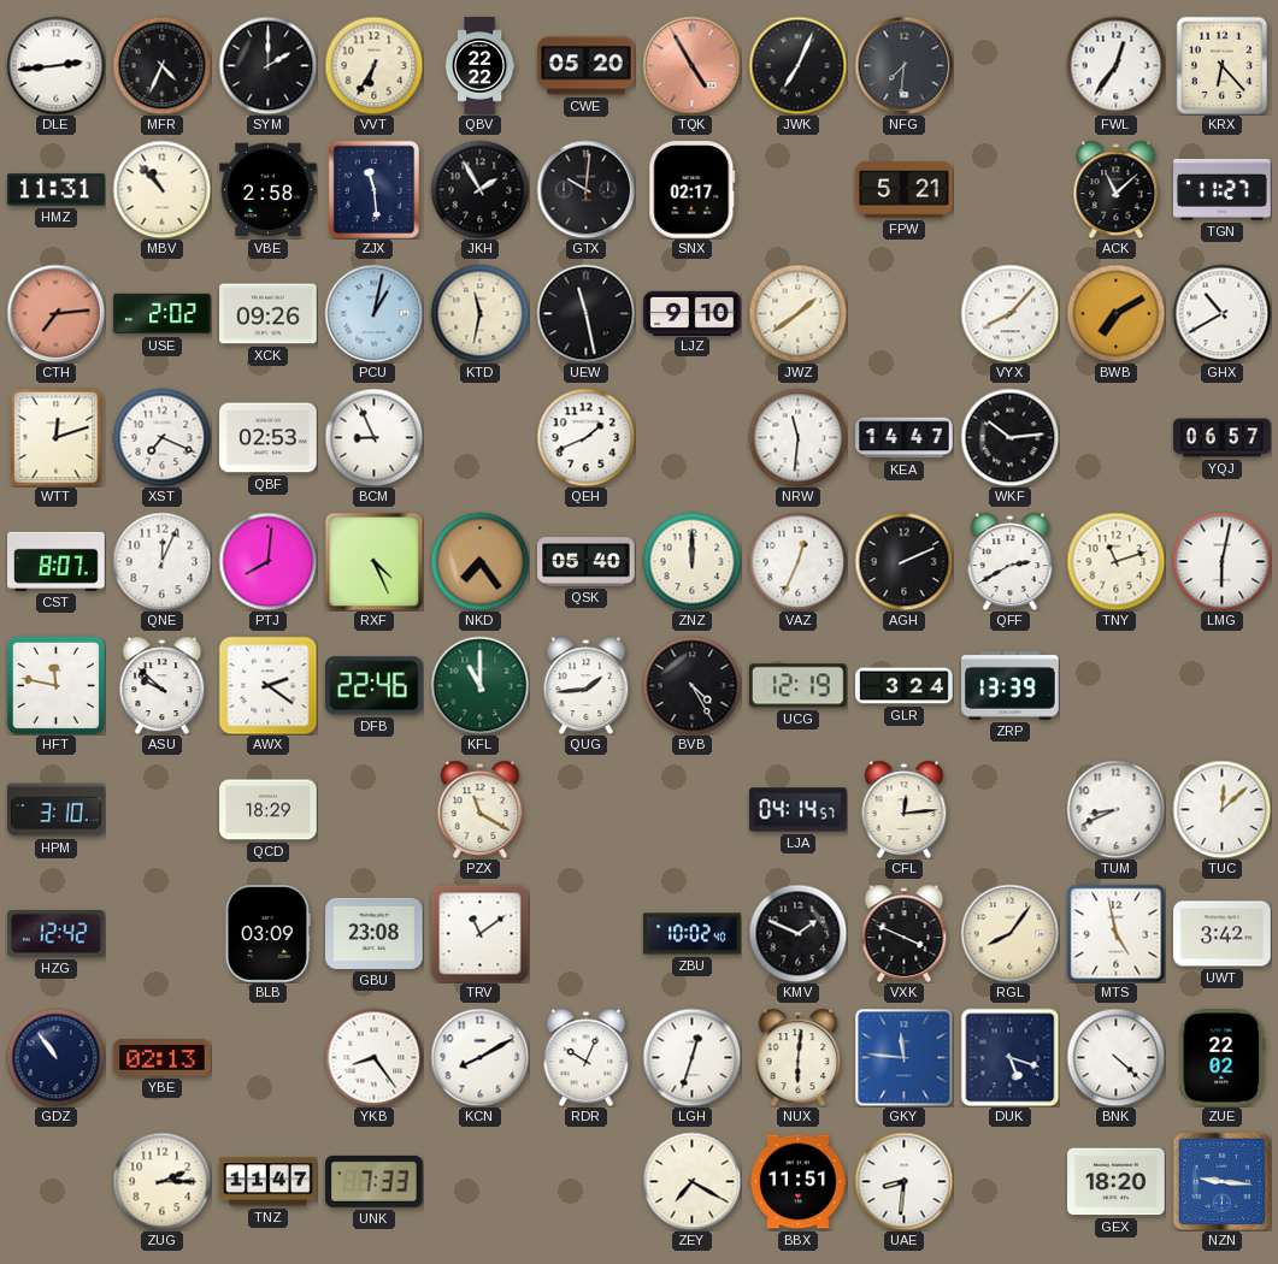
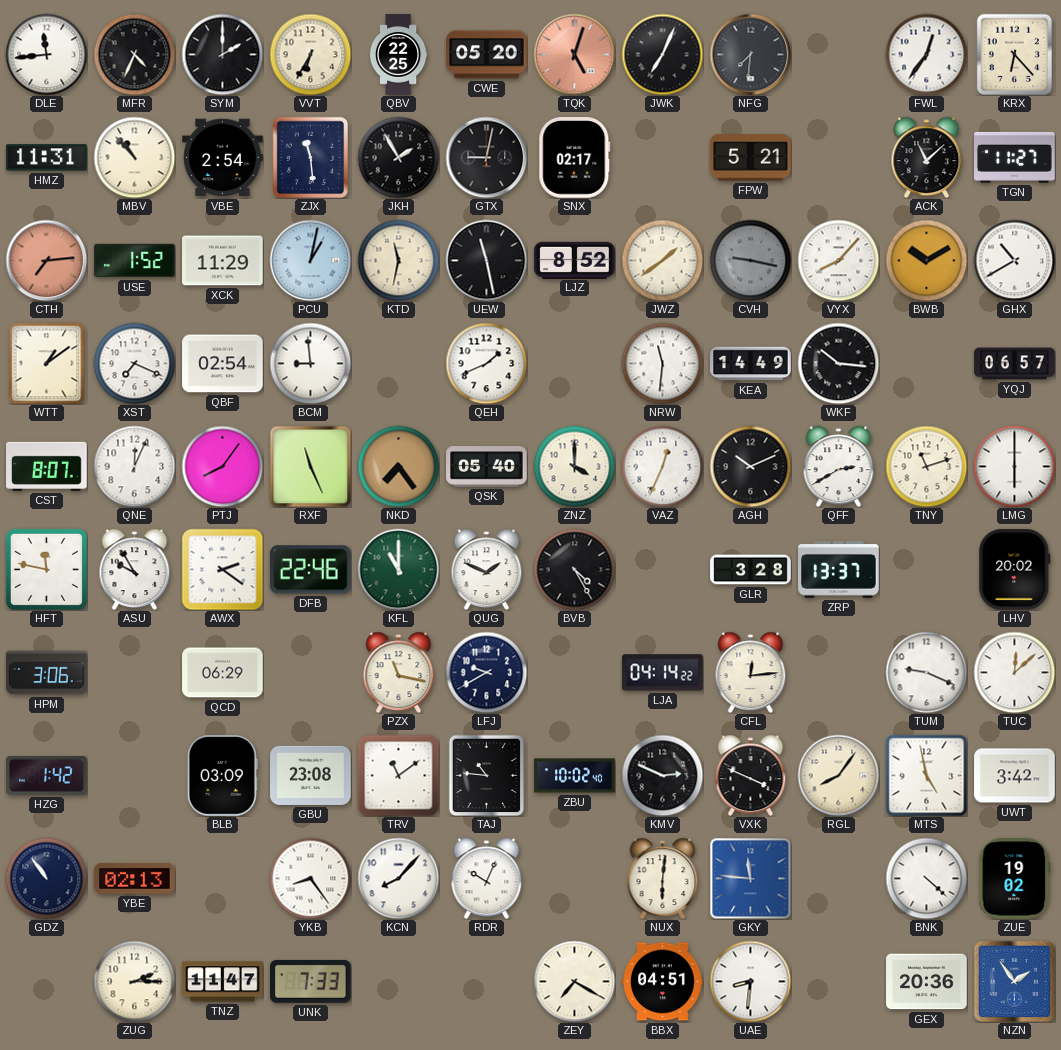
DLE: 2:44 -> 11:44
QBV: 22:22 -> 22:25
TQK: 4:55 -> 5:03
VBE: 2:58 -> 2:54
GTX: 10:01 -> 9:02
USE: 2:02 -> 1:52
XCK: 09:26 -> 11:29
LJZ: 9:10 -> 8:52
CVH: none -> 9:17
BWB: 7:10 -> 10:10
WTT: 12:12 -> 1:09
QBF: 02:53 -> 02:54
BCM: 8:56 -> 8:59
KEA: 14:47 -> 14:49
WKF: 10:14 -> 10:16
PTJ: 8:01 -> 8:06
RXF: 4:26 -> 11:26
ZNZ: 12:00 -> 4:00
AGH: 2:11 -> 10:11
LMG: 6:02 -> 6:00
ASU: 9:52 -> 9:55
QUG: 1:44 -> 1:49
UCG: 12:19 -> none
GLR: 3:24 -> 3:28
ZRP: 13:39 -> 13:37
LHV: none -> 20:02
HPM: 3:10 -> 3:06
QCD: 18:29 -> 06:29
PZX: 11:20 -> 11:17
LFJ: none -> 9:40
LJA: 04:14:57 -> 04:14:22
TUM: 8:41 -> 9:19
HZG: 12:42 -> 1:42
TAJ: none -> 10:46
KMV: 1:49 -> 2:49
KCN: 8:10 -> 8:07
LGH: 12:33 -> none
DUK: 5:18 -> none
ZUE: 22:02 -> 19:02
BBX: 11:51 -> 04:51
GEX: 18:20 -> 20:36
NZN: 9:16 -> 1:54
